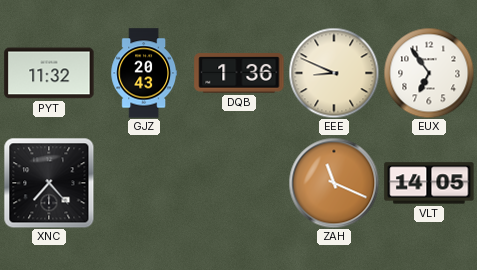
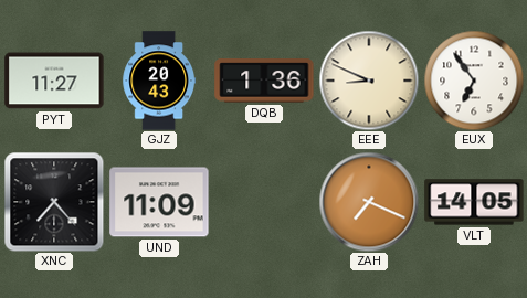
PYT: 11:32 -> 11:27
UND: none -> 11:09
ZAH: 11:19 -> 7:19
